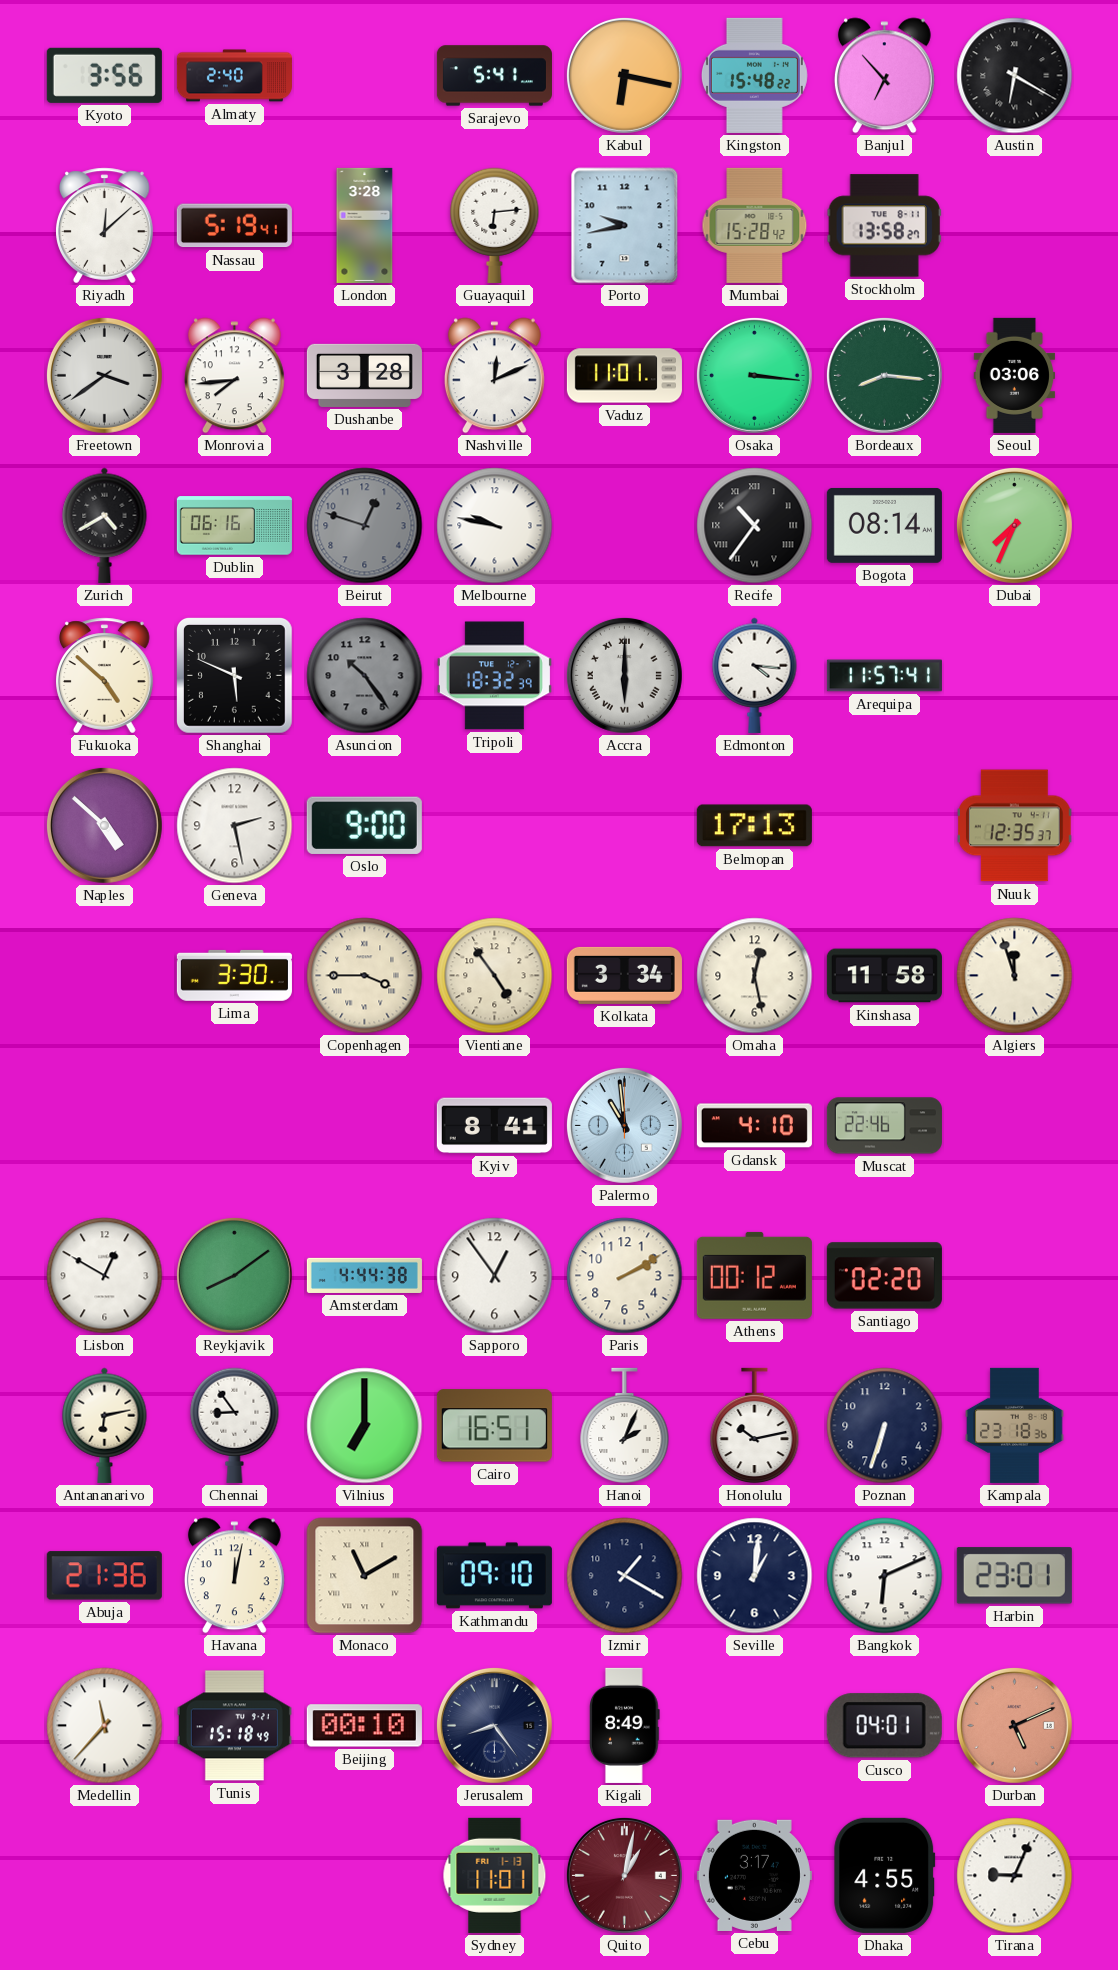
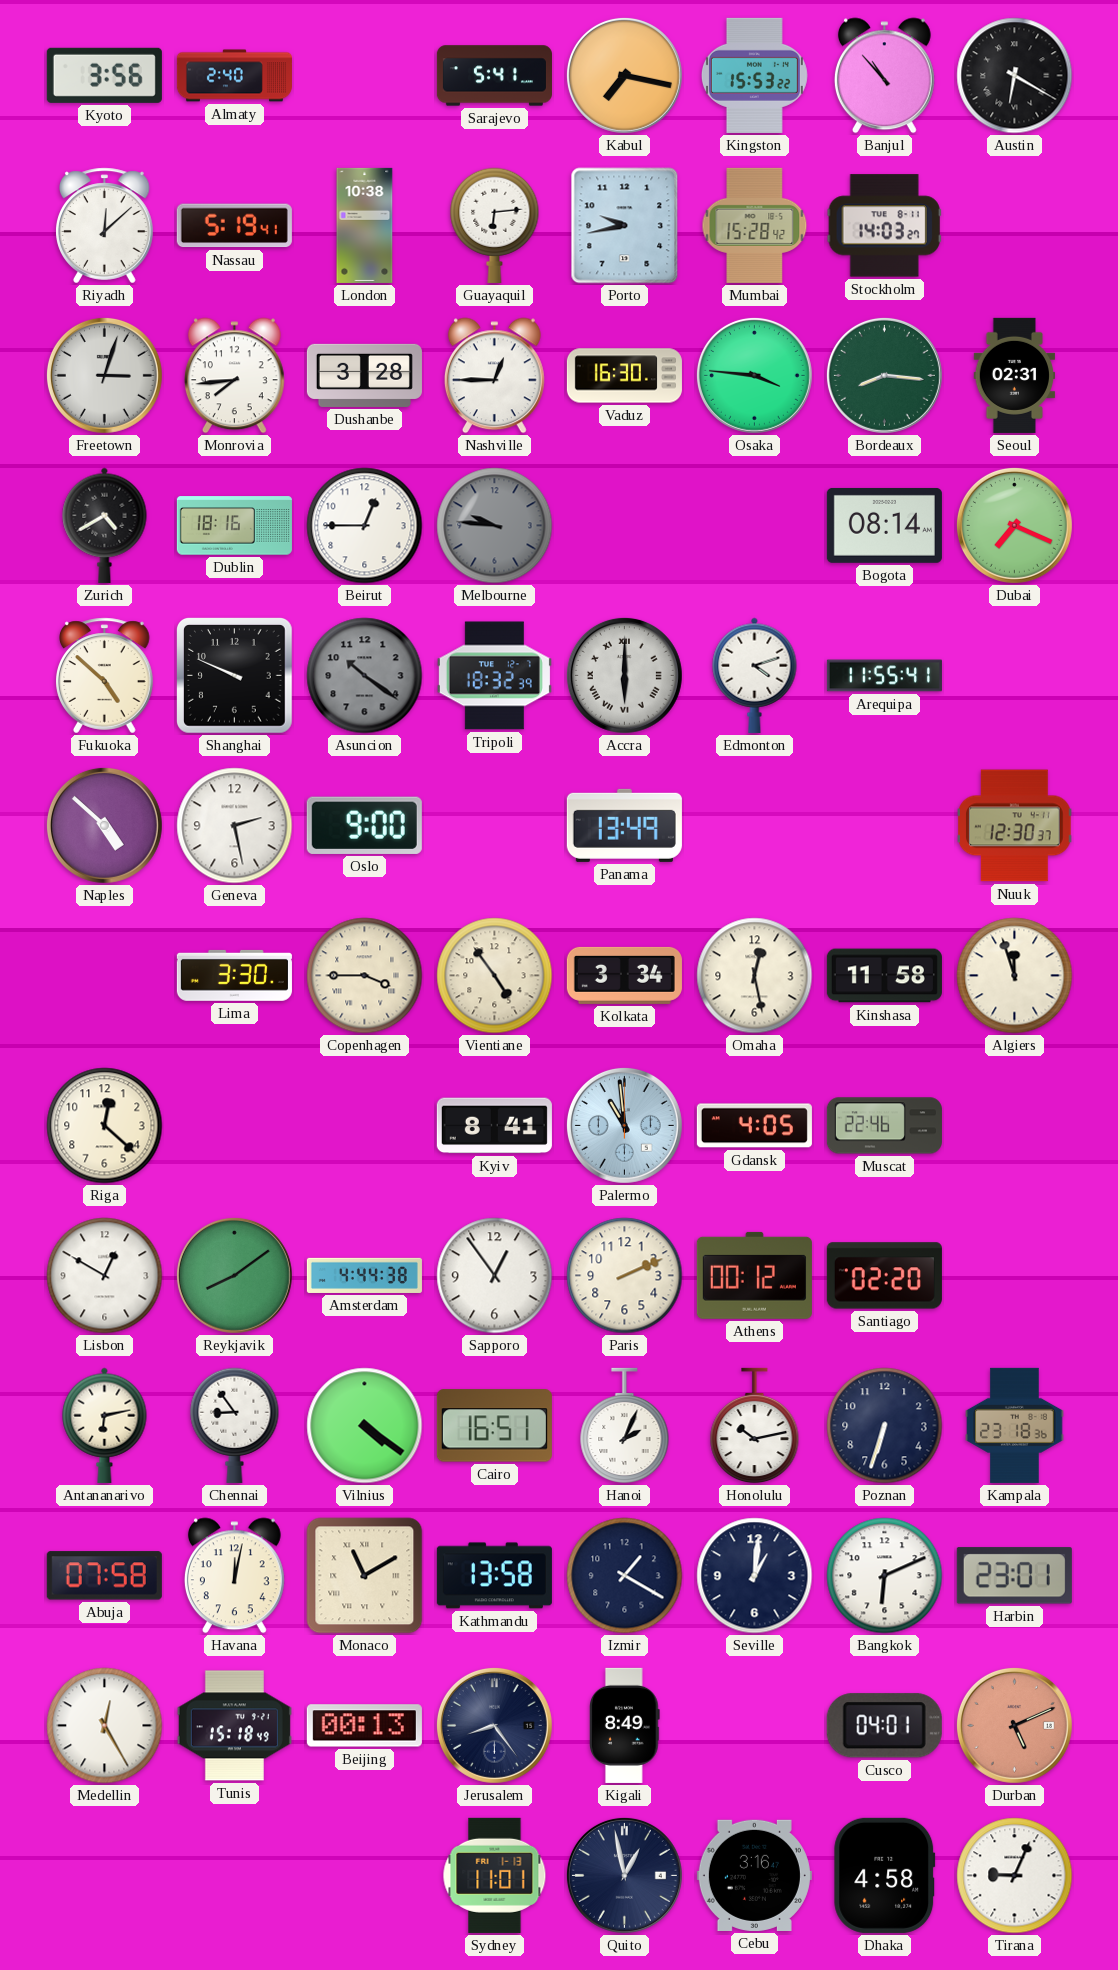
Kabul: 6:17 -> 7:17
Kingston: 15:48 -> 15:53
Banjul: 6:53 -> 10:53
London: 3:28 -> 10:38
Stockholm: 13:58 -> 14:03
Freetown: 3:39 -> 3:03
Nashville: 12:11 -> 12:45
Vaduz: 11:01 -> 16:30
Osaka: 3:16 -> 3:46
Seoul: 03:06 -> 02:31
Dublin: 06:16 -> 18:16
Beirut: 12:48 -> 12:45
Beirut dial: grey -> white
Melbourne: 9:47 -> 9:46
Melbourne dial: white -> grey
Recife: 10:36 -> none
Dubai: 7:34 -> 7:19
Shanghai: 5:49 -> 9:49
Asuncion: 10:24 -> 10:21
Edmonton: 4:16 -> 4:12
Arequipa: 11:57 -> 11:55
Panama: none -> 13:49
Belmopan: 17:13 -> none
Nuuk: 12:35 -> 12:30
Riga: none -> 12:22
Gdansk: 4:10 -> 4:05
Paris: 2:10 -> 2:11
Vilnius: 7:00 -> 4:21
Abuja: 21:36 -> 07:58
Kathmandu: 09:10 -> 13:58
Medellin: 11:37 -> 12:25
Beijing: 00:10 -> 00:13
Quito: 1:02 -> 12:58
Quito dial: burgundy -> navy
Cebu: 3:17 -> 3:16
Dhaka: 4:55 -> 4:58
